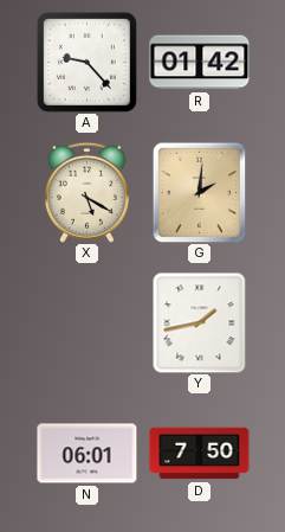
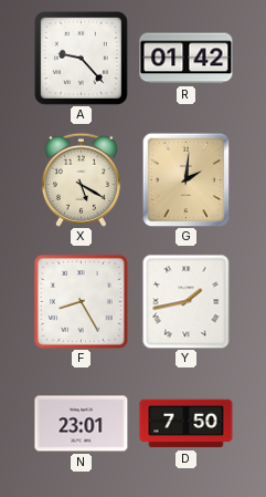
F: none -> 8:25
N: 06:01 -> 23:01
